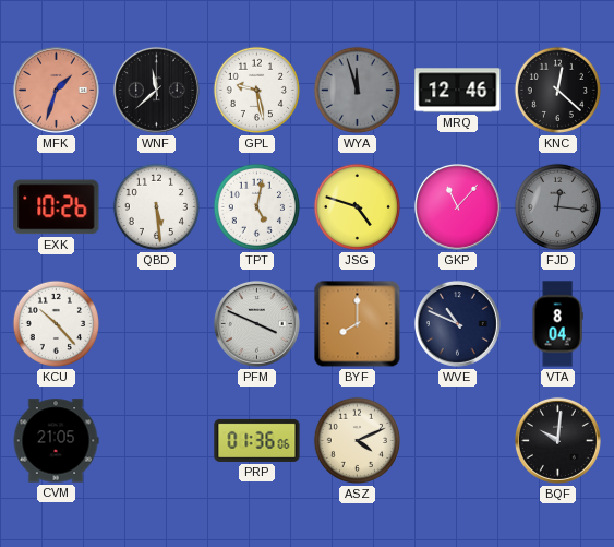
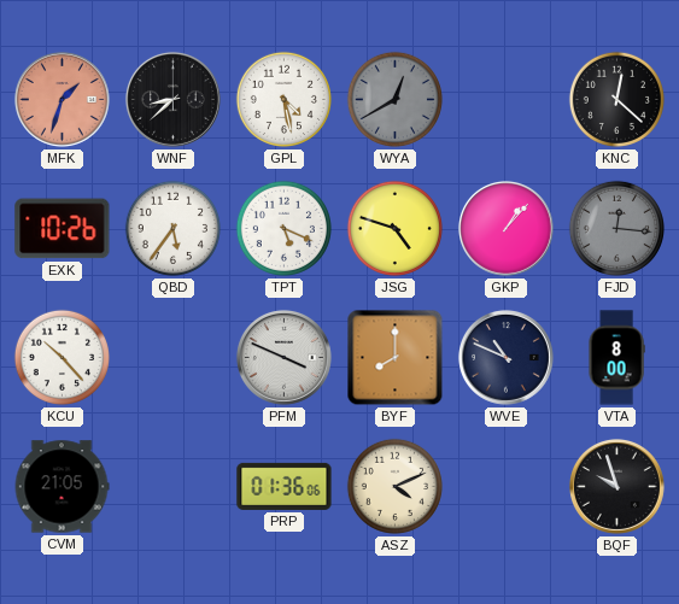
WNF: 11:38 -> 8:38
GPL: 9:28 -> 4:28
WYA: 11:57 -> 12:40
MRQ: 12:46 -> none
QBD: 5:29 -> 5:36
TPT: 5:02 -> 5:19
GKP: 11:07 -> 1:07
VTA: 8:04 -> 8:00
BQF: 10:01 -> 9:57
